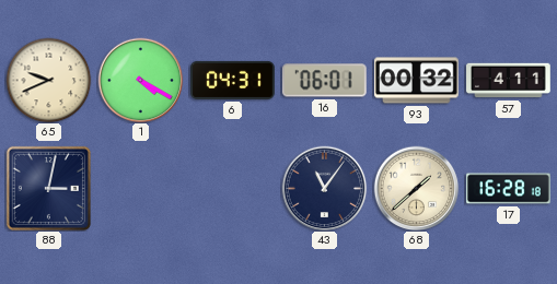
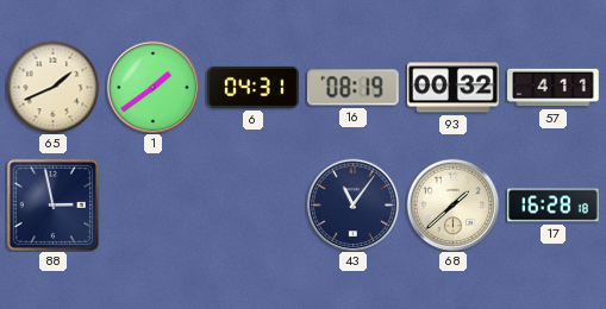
65: 9:41 -> 1:41
1: 4:20 -> 1:39
16: 06:01 -> 08:19
88: 3:02 -> 2:58
